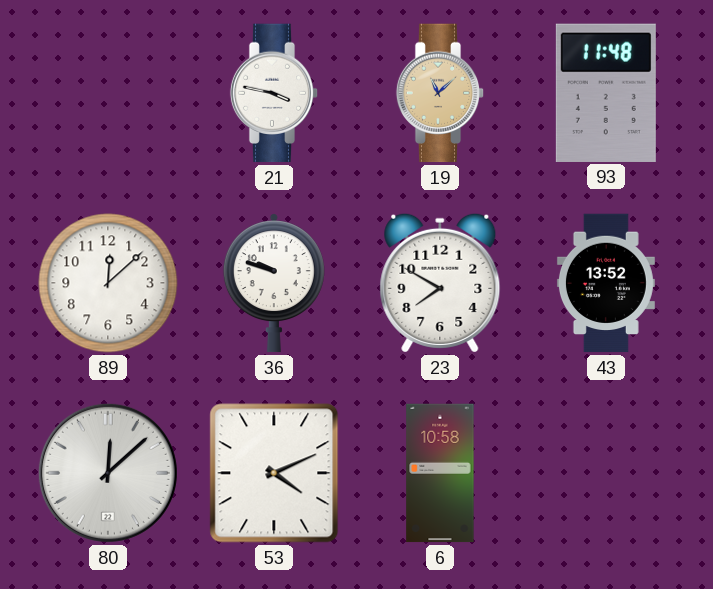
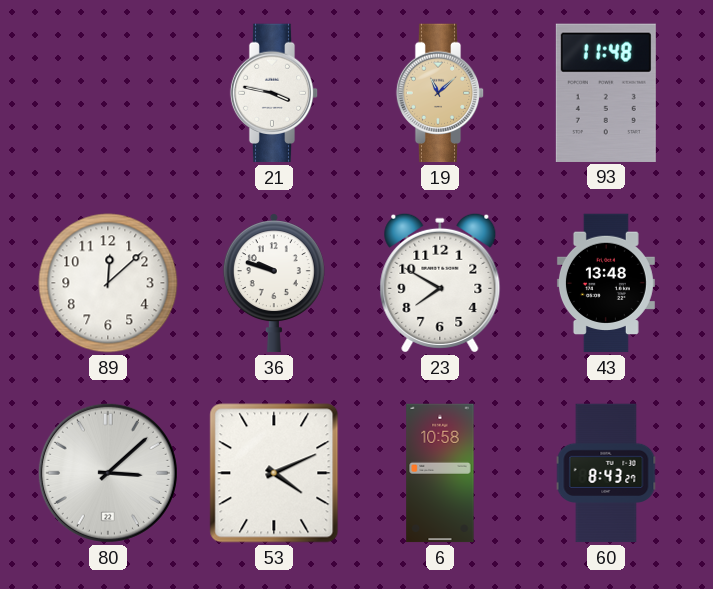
43: 13:52 -> 13:48
80: 12:08 -> 3:08
60: none -> 8:43
